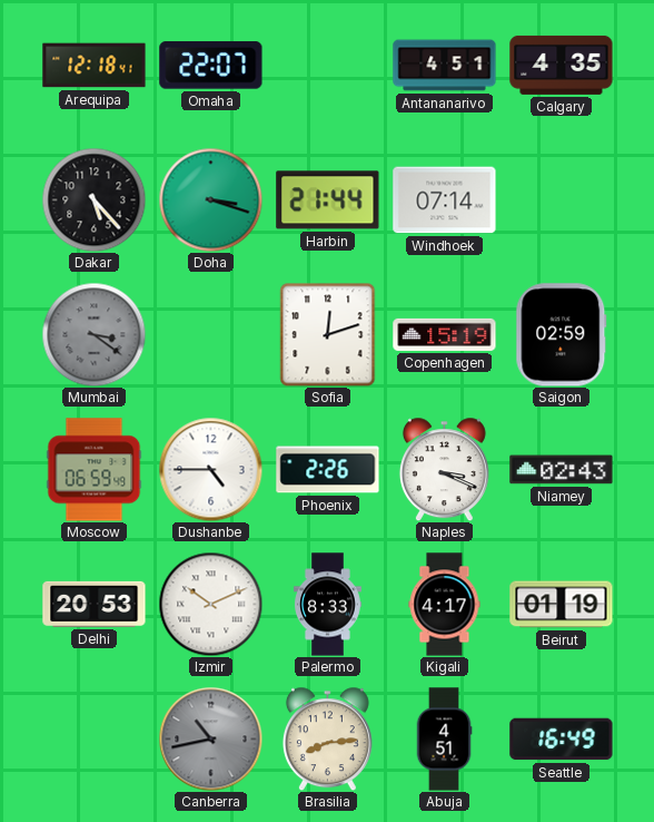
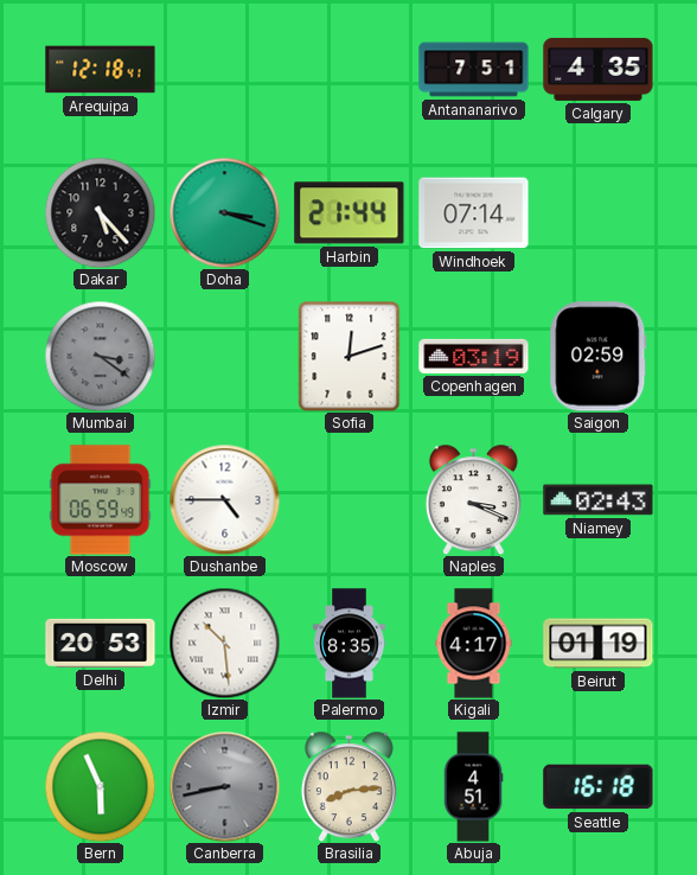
Omaha: 22:07 -> none
Antananarivo: 4:51 -> 7:51
Copenhagen: 15:19 -> 03:19
Phoenix: 2:26 -> none
Izmir: 10:11 -> 10:29
Palermo: 8:33 -> 8:35
Bern: none -> 5:56
Canberra: 10:43 -> 8:43
Seattle: 16:49 -> 16:18
